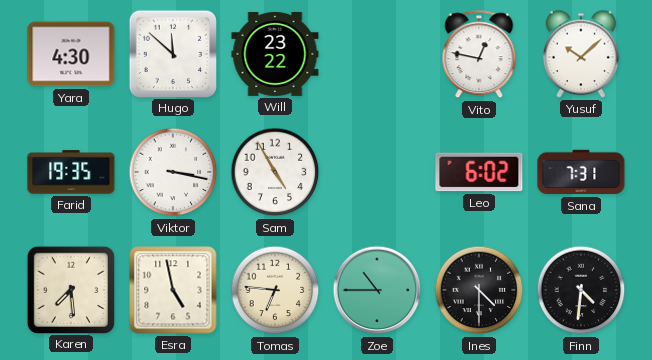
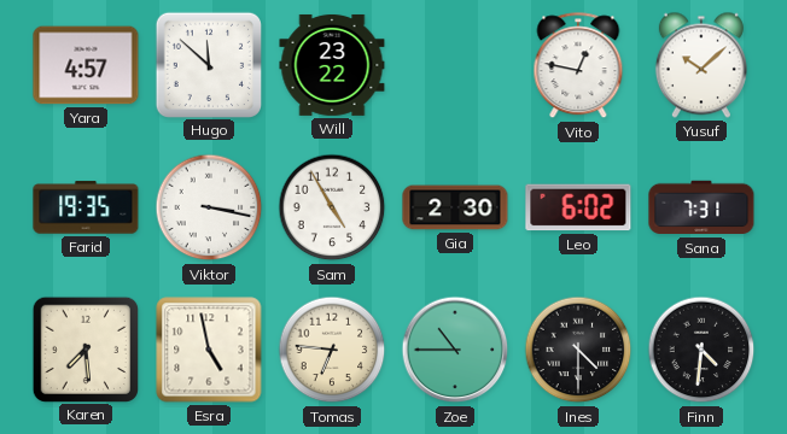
Yara: 4:30 -> 4:57
Gia: none -> 2:30
